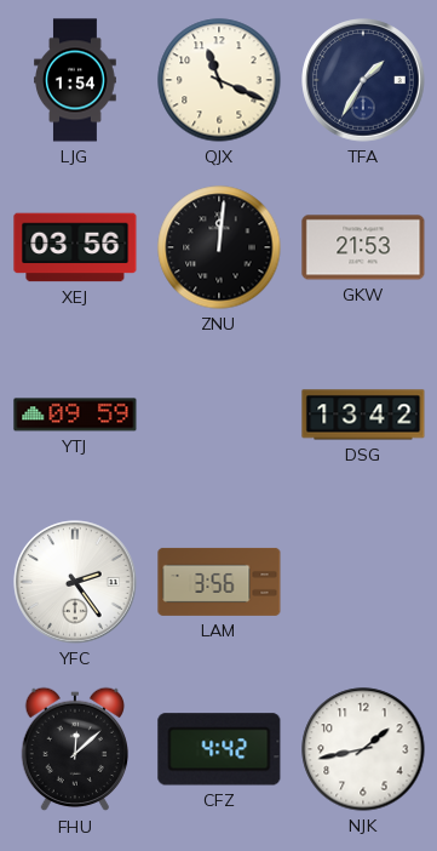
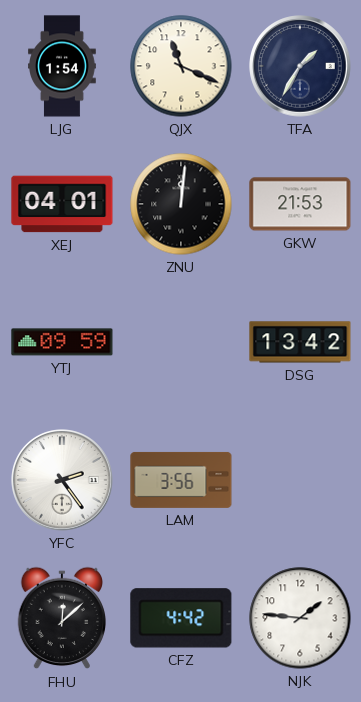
XEJ: 03:56 -> 04:01
NJK: 1:43 -> 1:46
